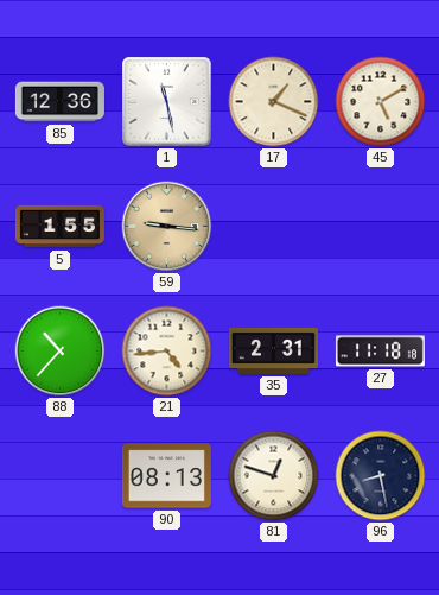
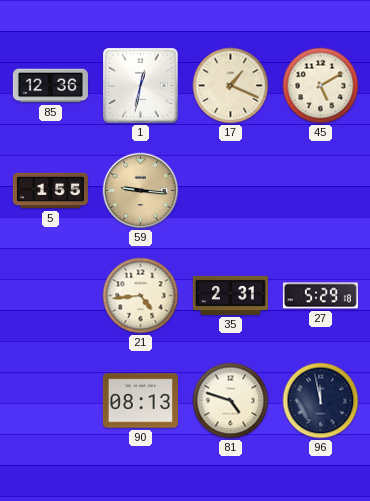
1: 11:28 -> 12:32
88: 10:37 -> none
27: 11:18 -> 5:29
81: 12:48 -> 4:48
96: 8:28 -> 11:58
